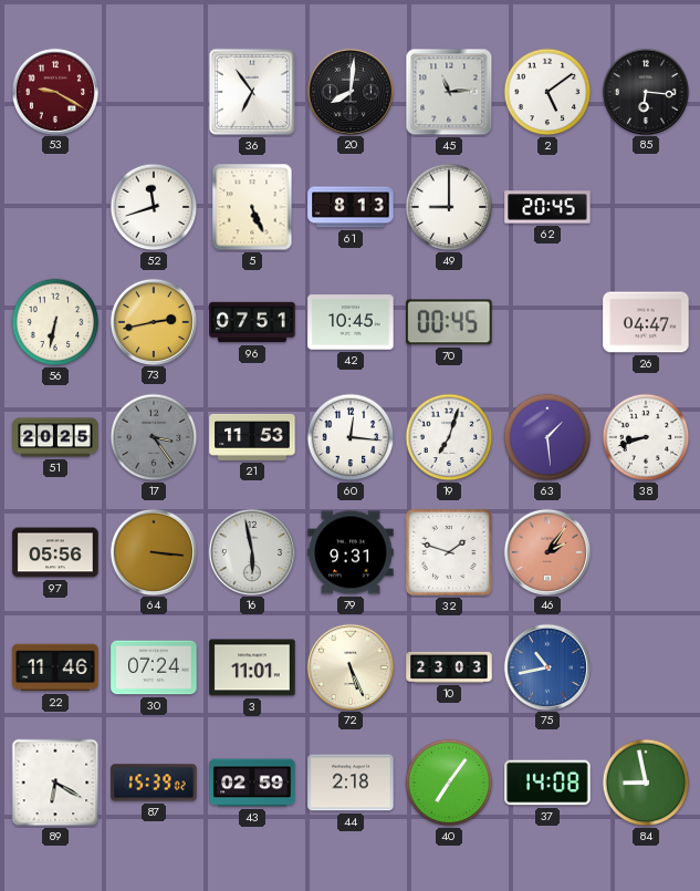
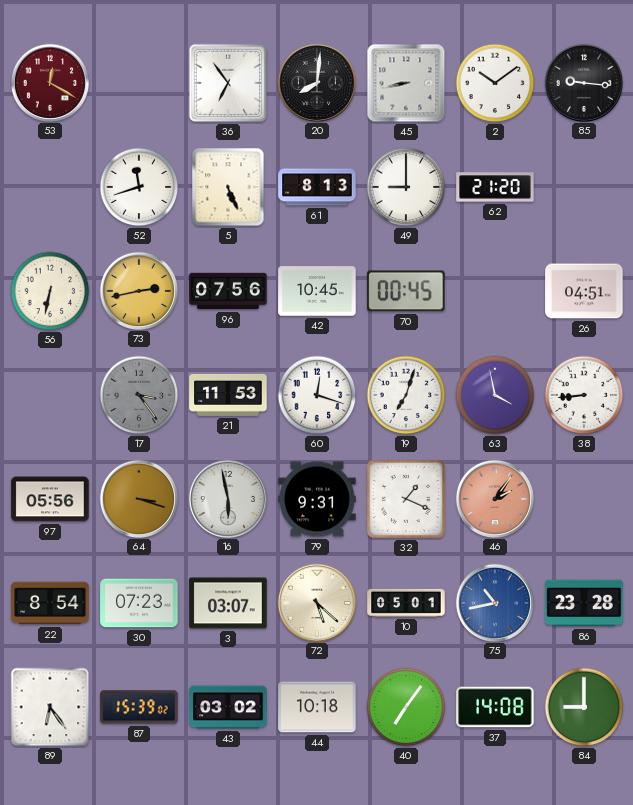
53: 9:20 -> 12:20
45: 11:14 -> 8:43
2: 5:09 -> 10:09
85: 6:16 -> 9:16
62: 20:45 -> 21:20
96: 07:51 -> 07:56
26: 04:47 -> 04:51
51: 20:25 -> none
60: 12:16 -> 12:18
63: 1:29 -> 3:58
38: 8:42 -> 8:44
64: 3:16 -> 3:18
32: 1:48 -> 1:19
22: 11:46 -> 8:54
30: 07:24 -> 07:23
3: 11:01 -> 03:07
72: 5:26 -> 5:22
10: 23:03 -> 05:01
86: none -> 23:28
89: 6:20 -> 6:24
43: 02:59 -> 03:02
44: 2:18 -> 10:18
84: 8:58 -> 9:00
